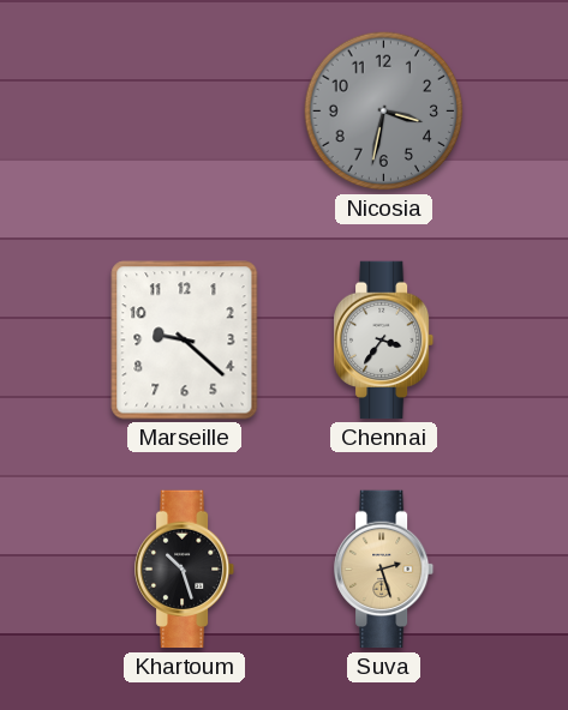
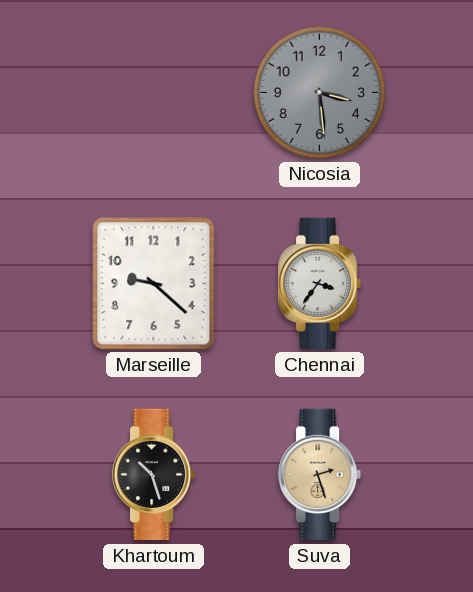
Nicosia: 3:32 -> 3:29
